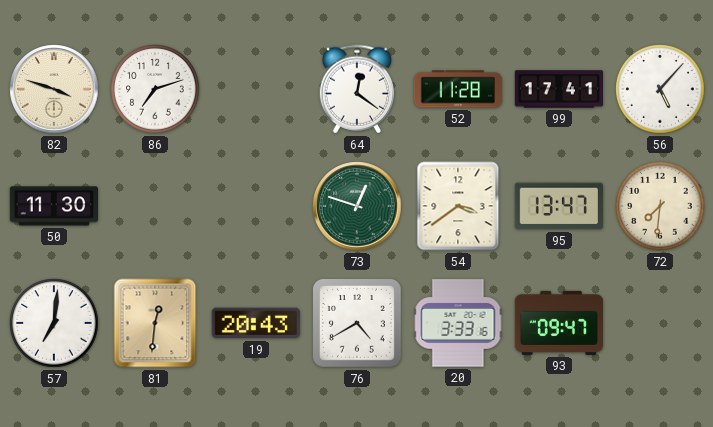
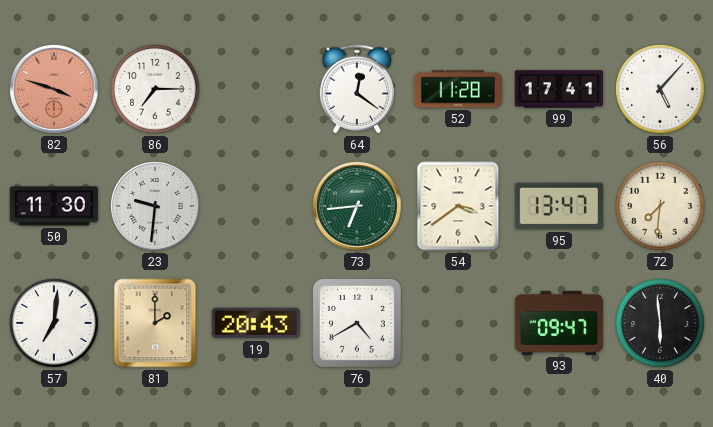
82 dial: cream -> salmon
86: 7:12 -> 7:15
23: none -> 9:31
73: 12:48 -> 6:44
81: 12:31 -> 2:00
20: 3:33 -> none
40: none -> 5:59
